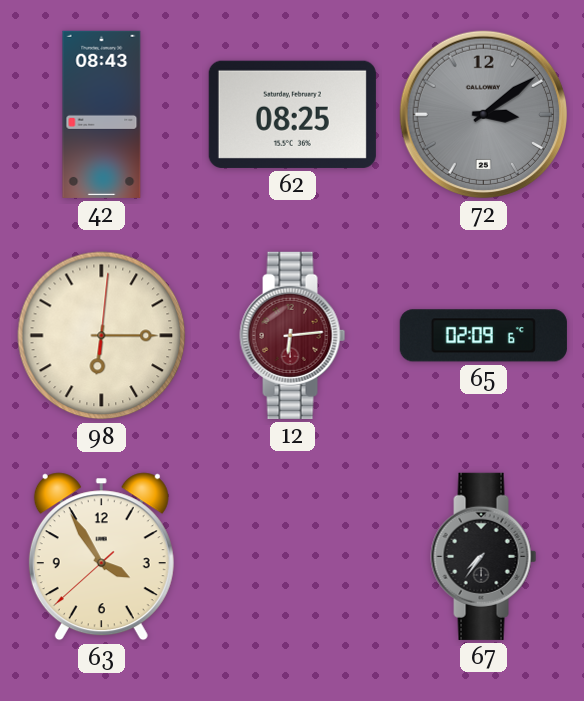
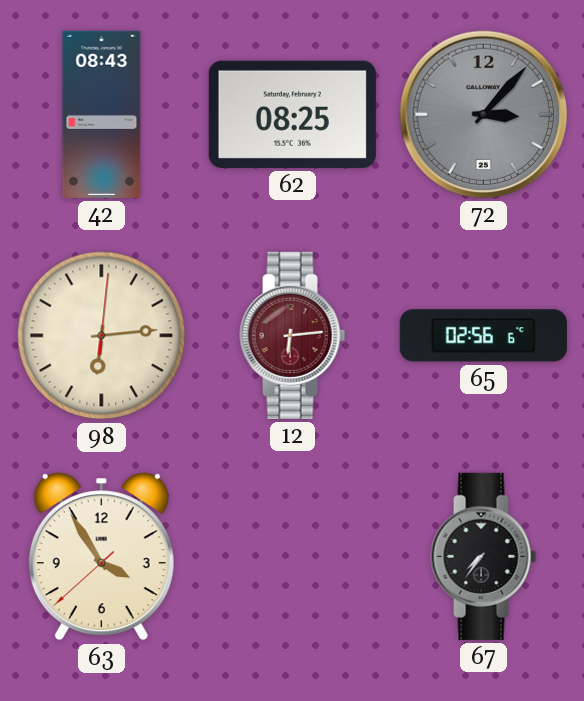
72: 3:09 -> 3:07
98: 6:15 -> 6:14
65: 02:09 -> 02:56
